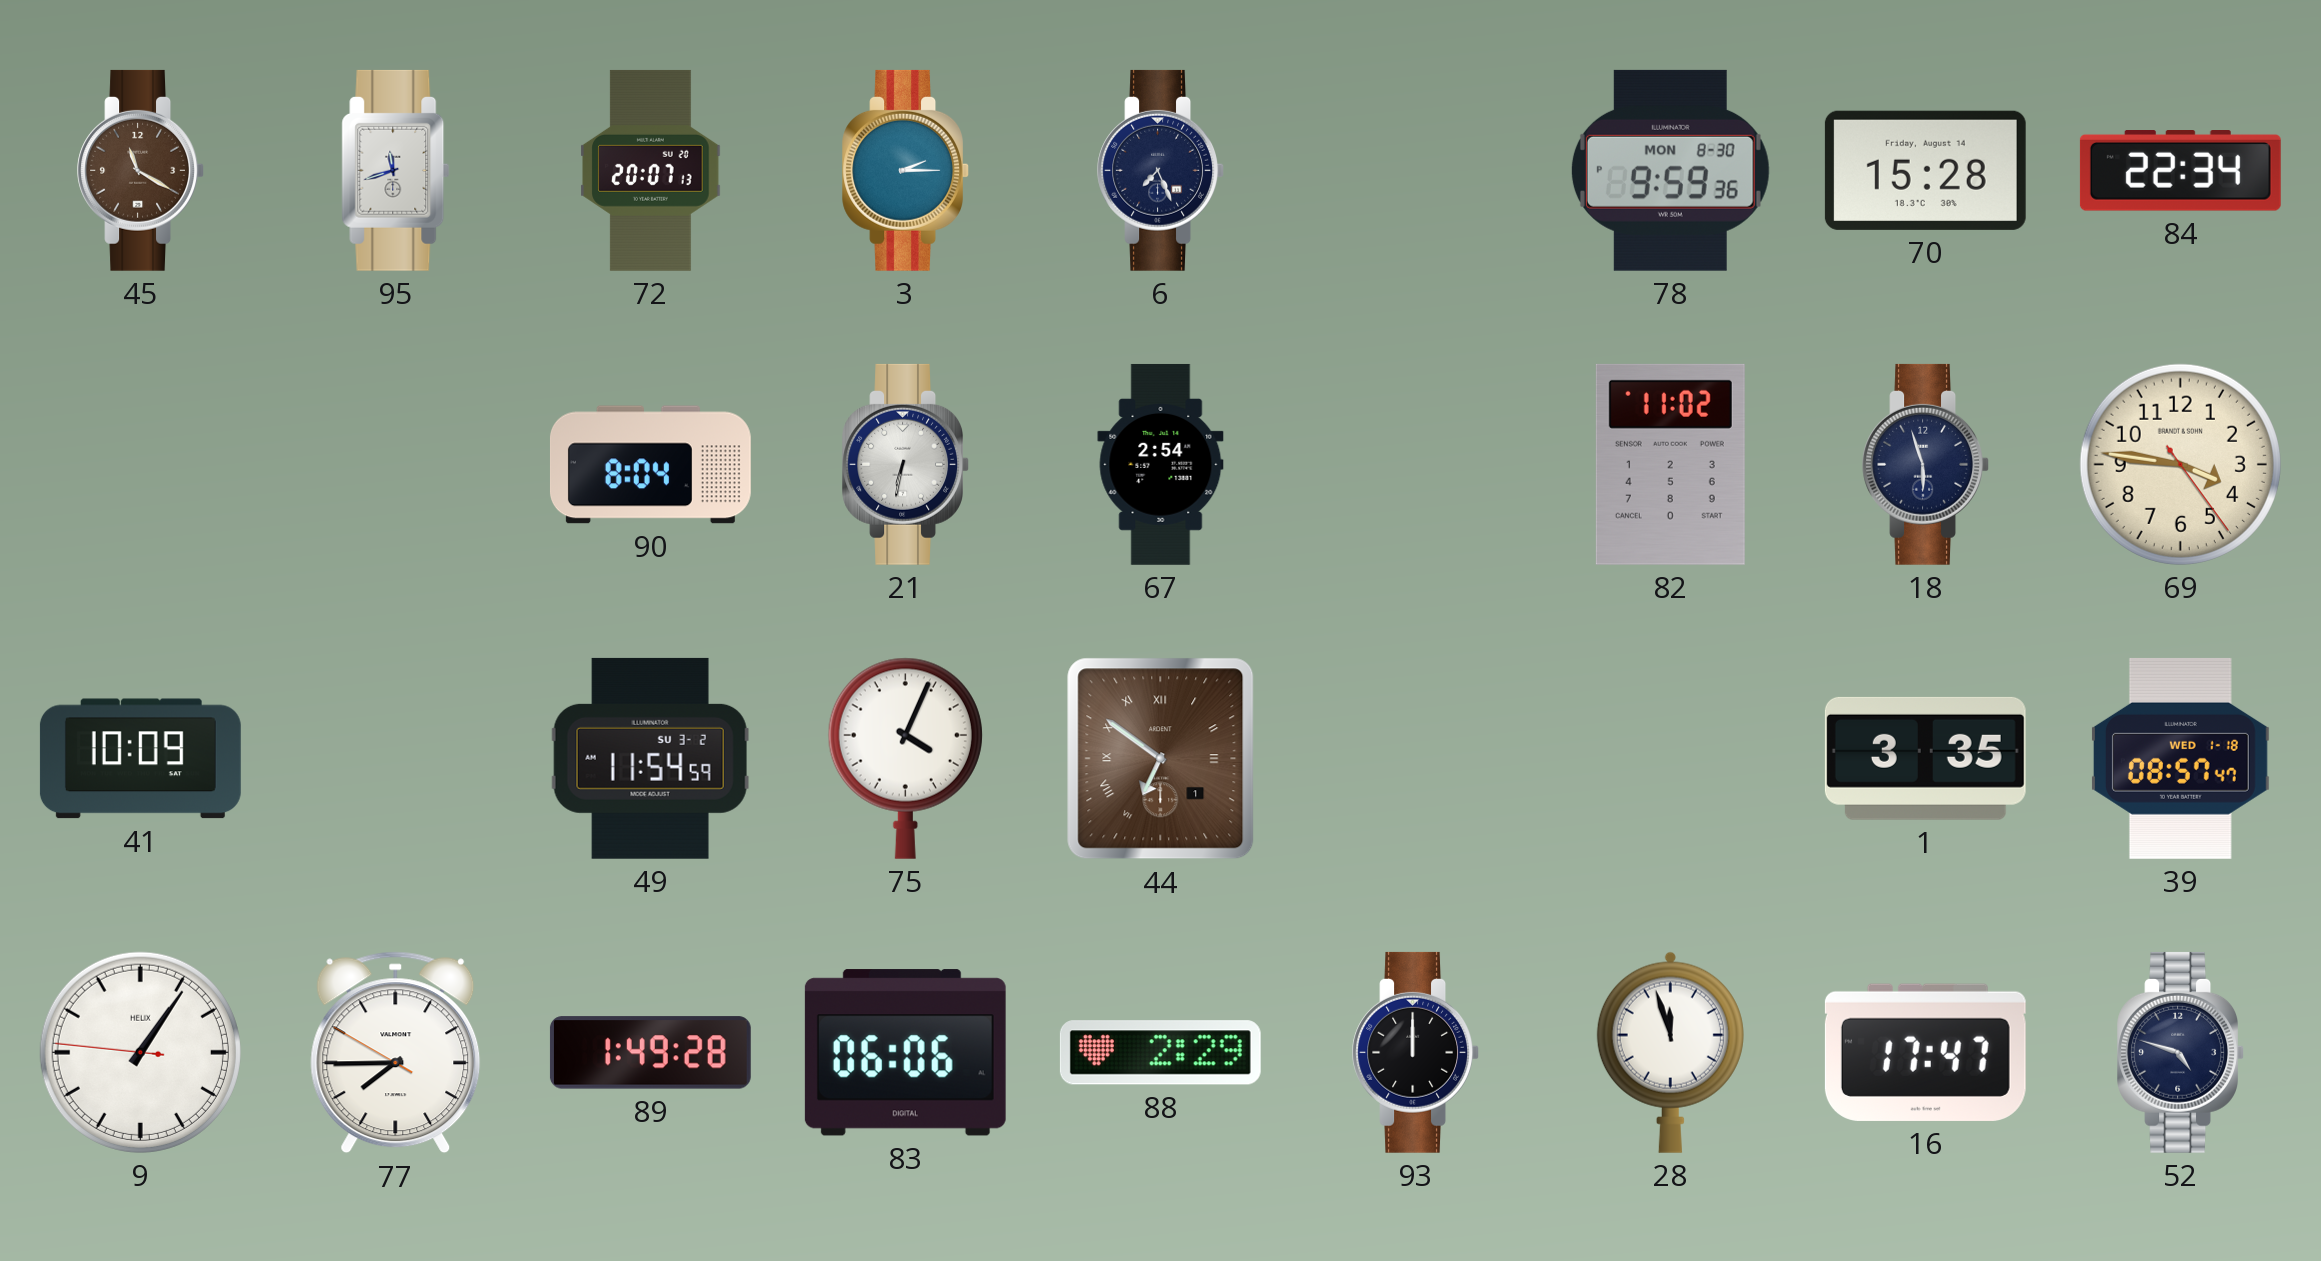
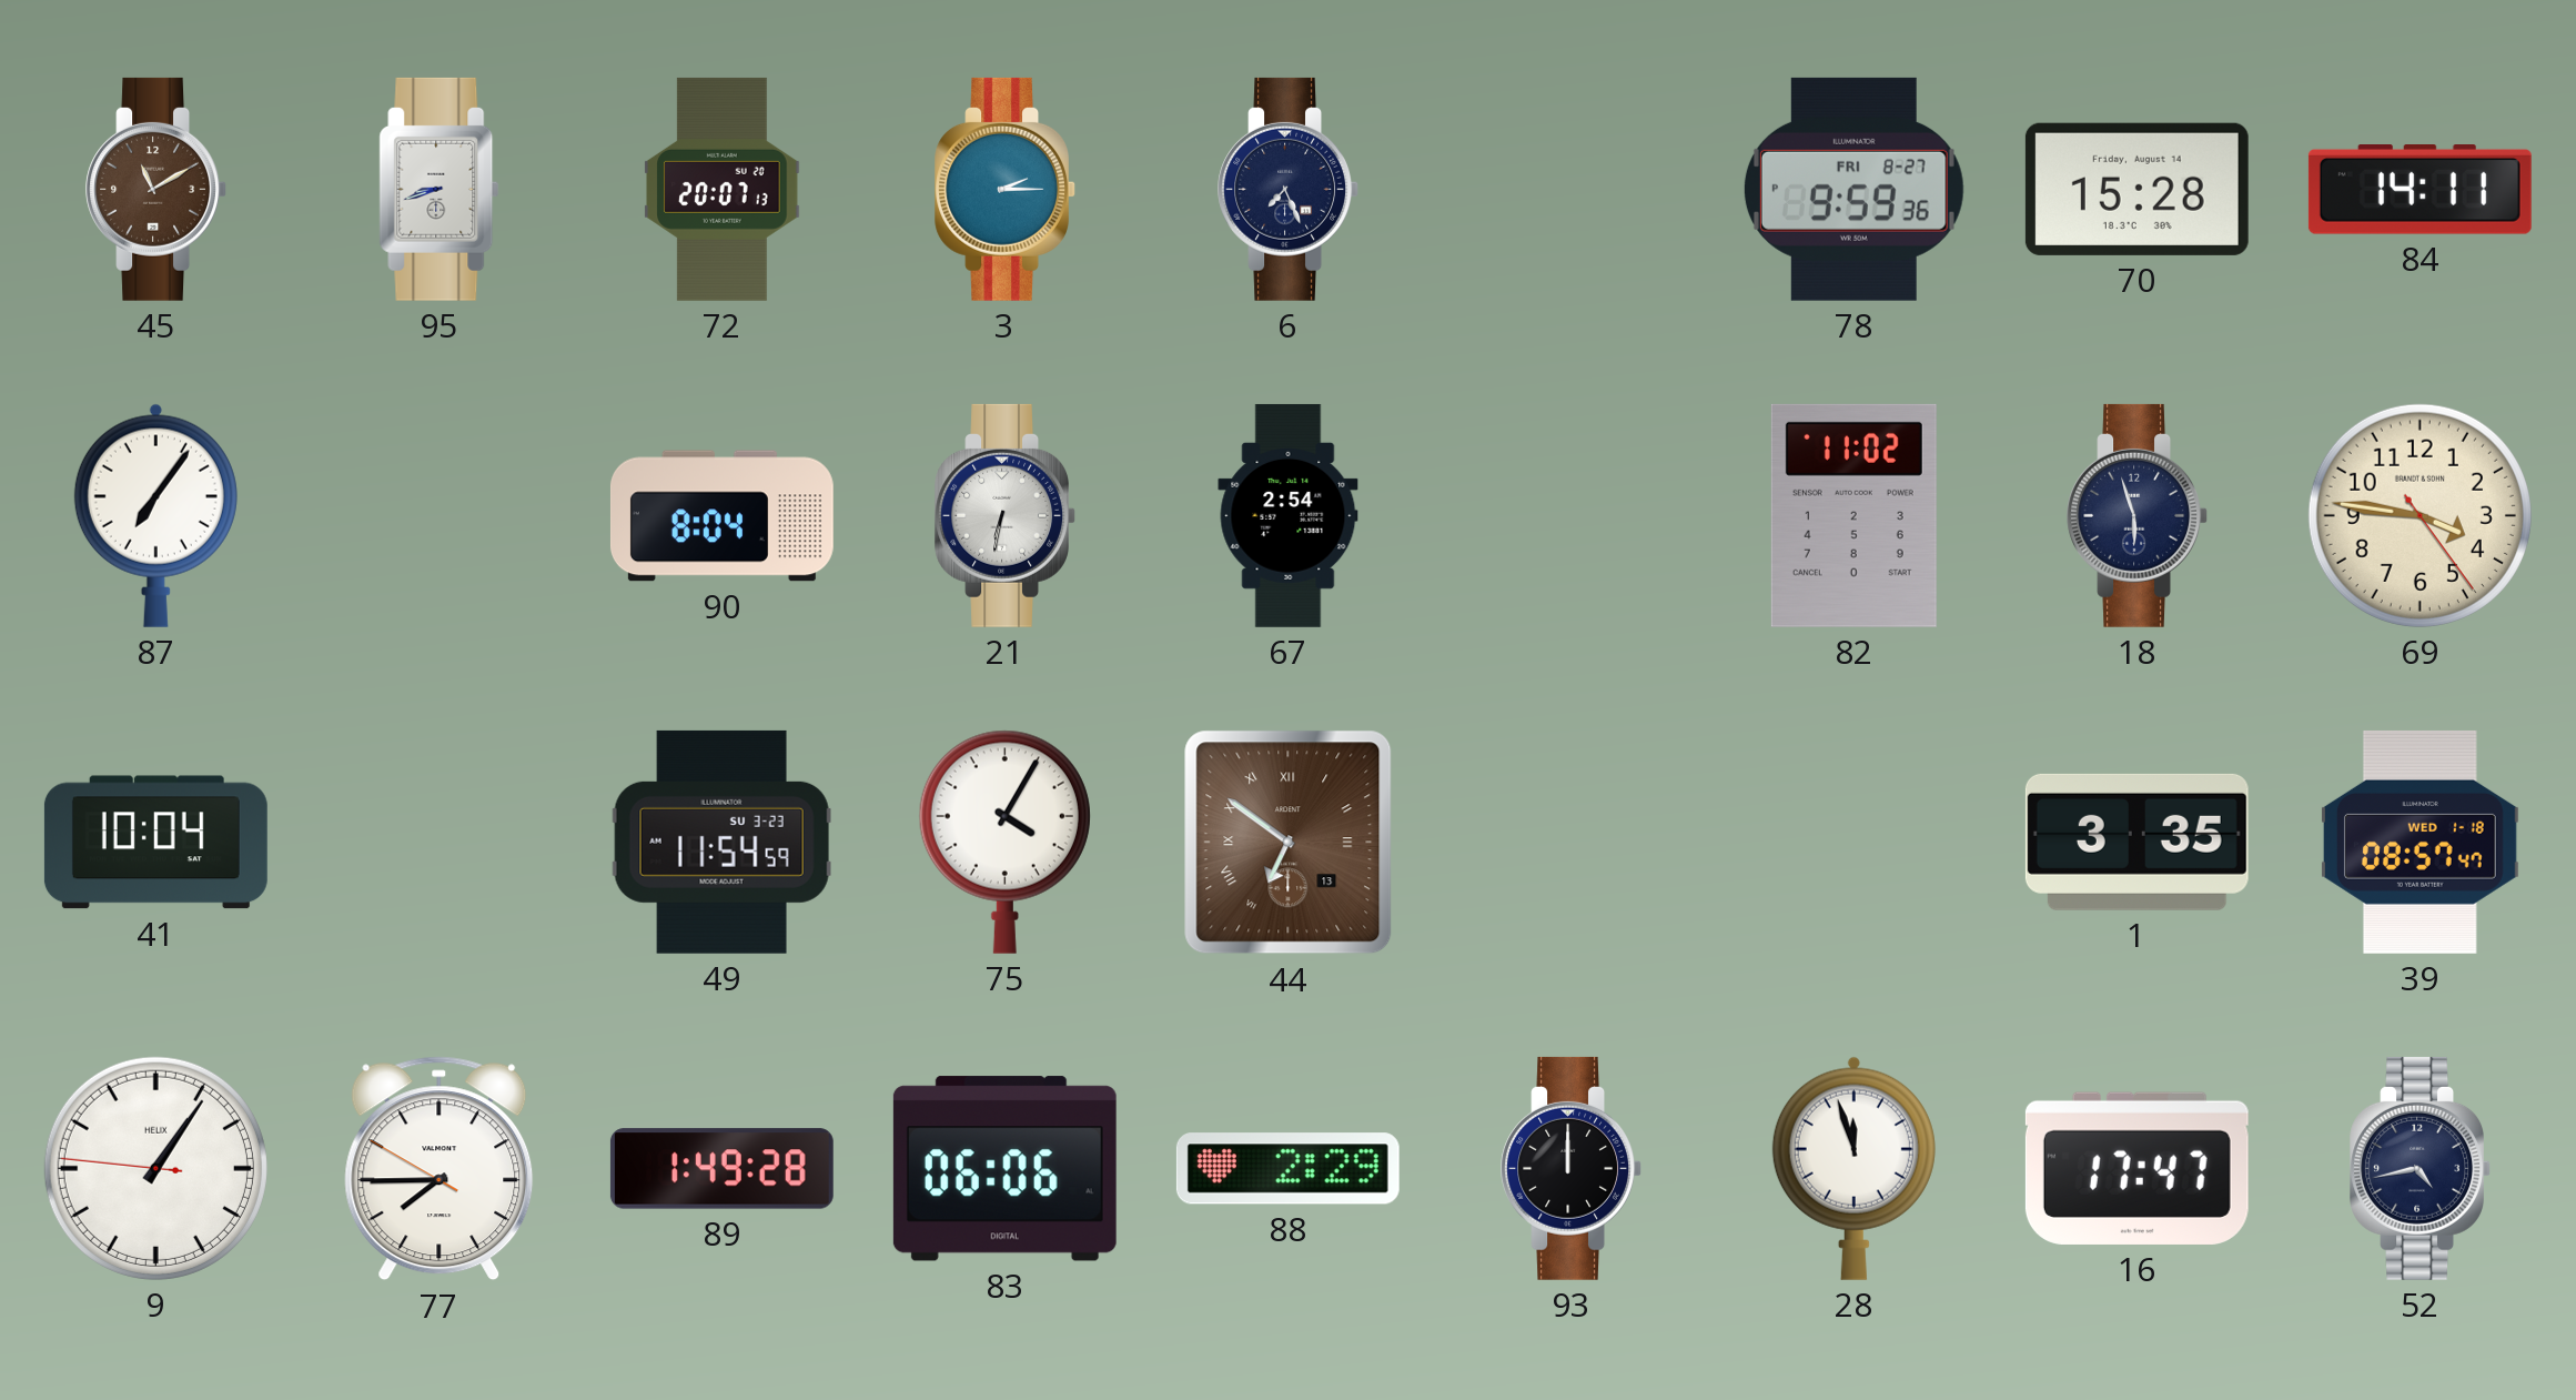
45: 11:20 -> 11:10
95: 11:42 -> 8:42
78 date: MON 8-30 -> FRI 8-27
84: 22:34 -> 14:11
87: none -> 7:06
41: 10:09 -> 10:04
49 date: SU 3-2 -> SU 3-23
75: 4:04 -> 4:05
44 date: 1 -> 13
52: 4:48 -> 4:43
